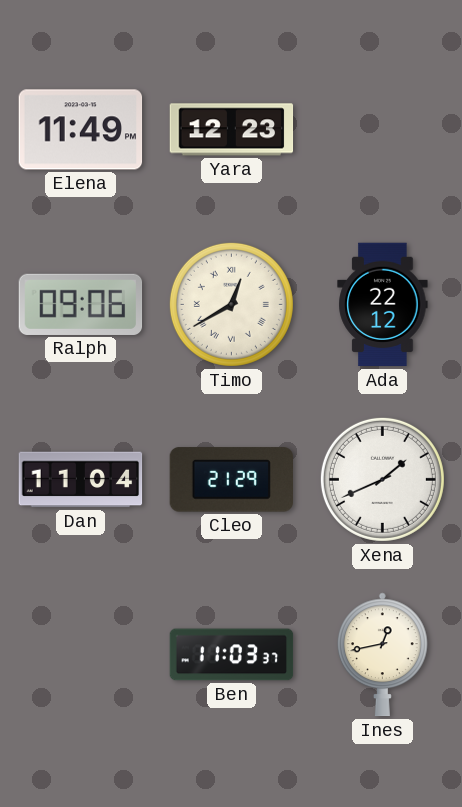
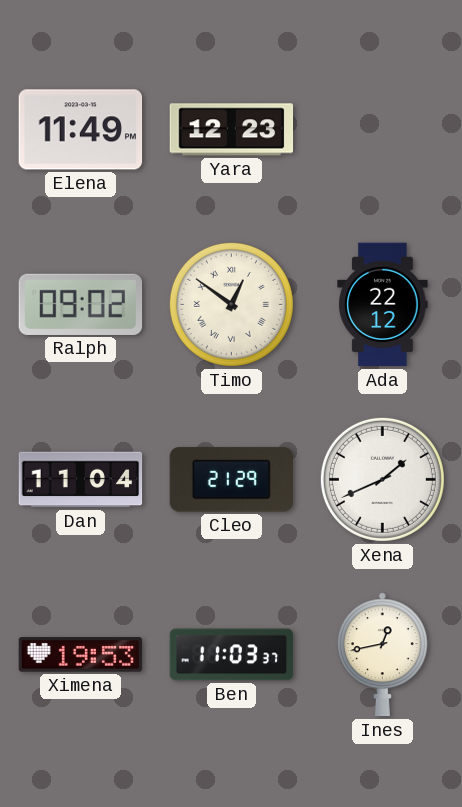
Ralph: 09:06 -> 09:02
Timo: 12:40 -> 12:51
Ximena: none -> 19:53
